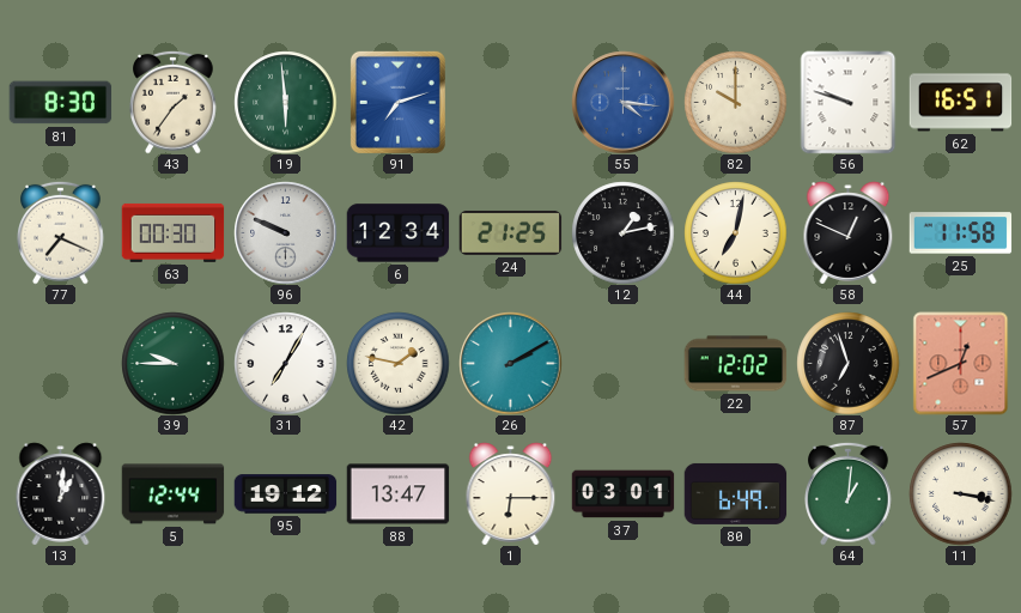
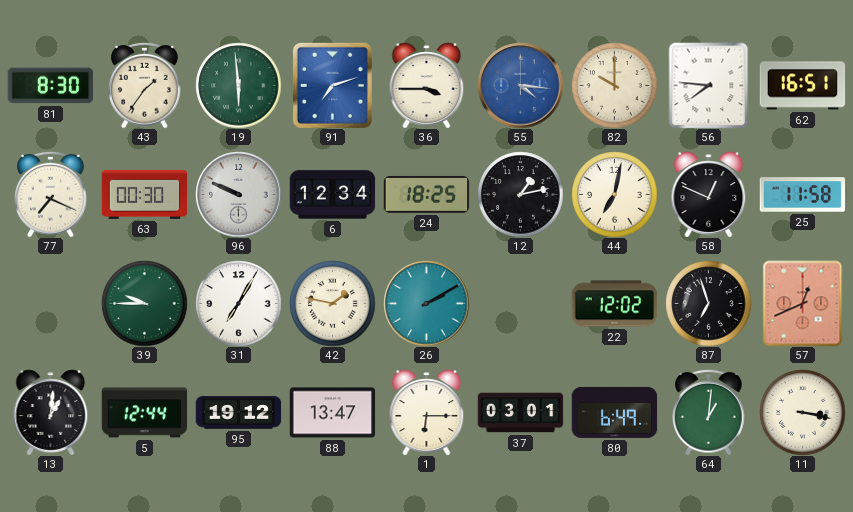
36: none -> 3:45
56: 9:48 -> 7:46
24: 21:25 -> 18:25
